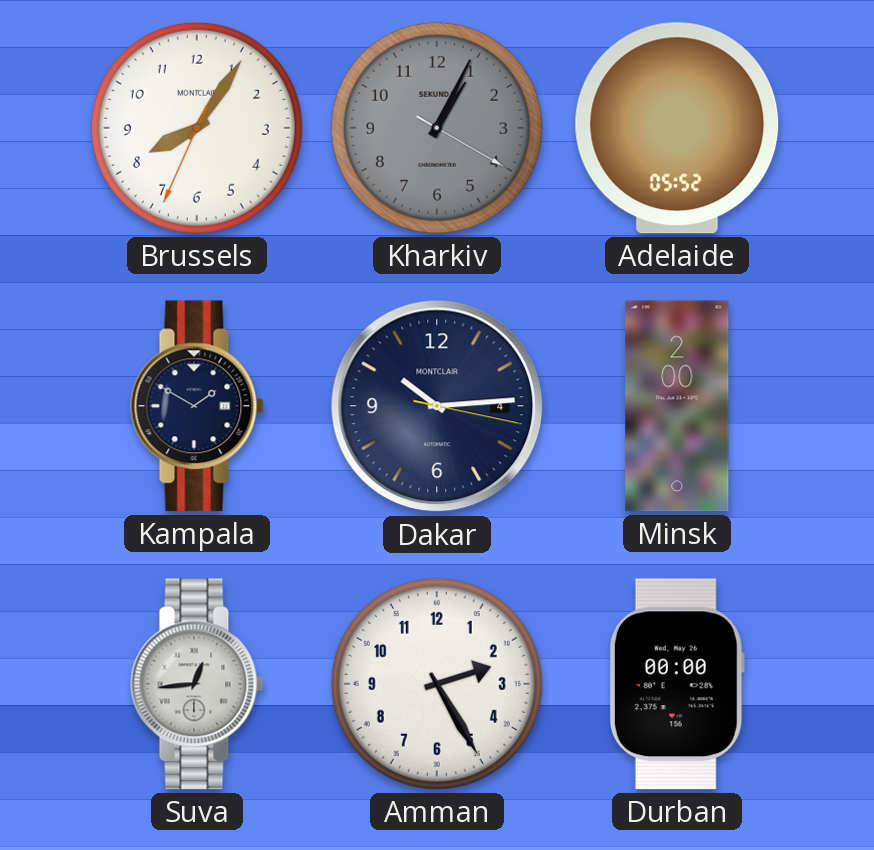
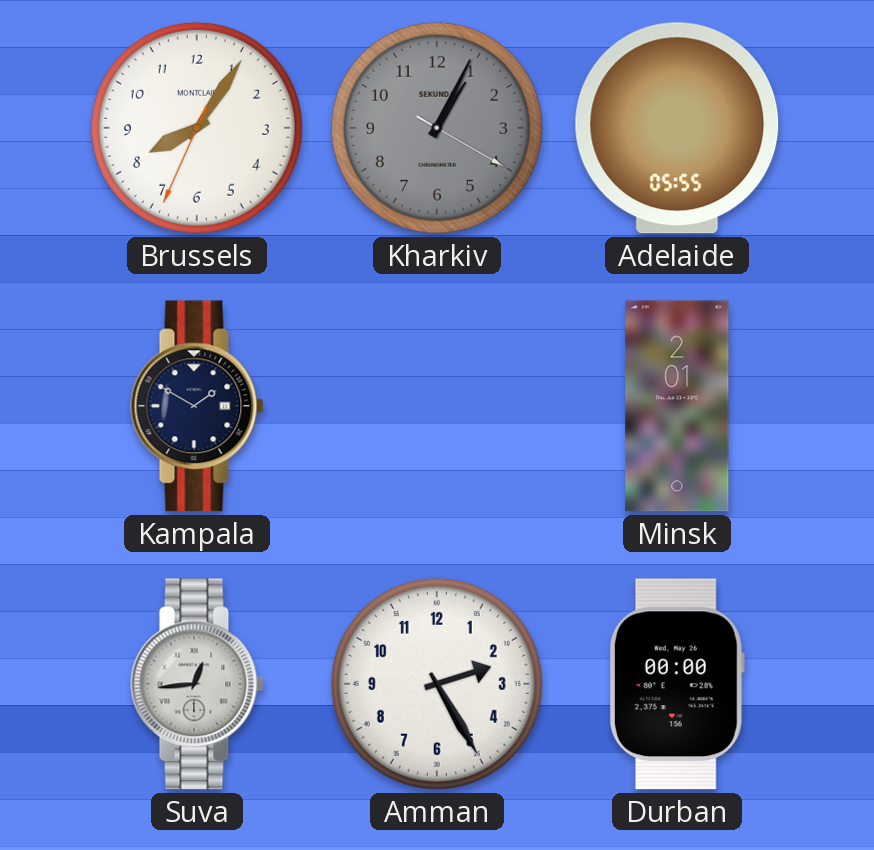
Adelaide: 05:52 -> 05:55
Dakar: 10:14 -> none
Minsk: 2:00 -> 2:01
